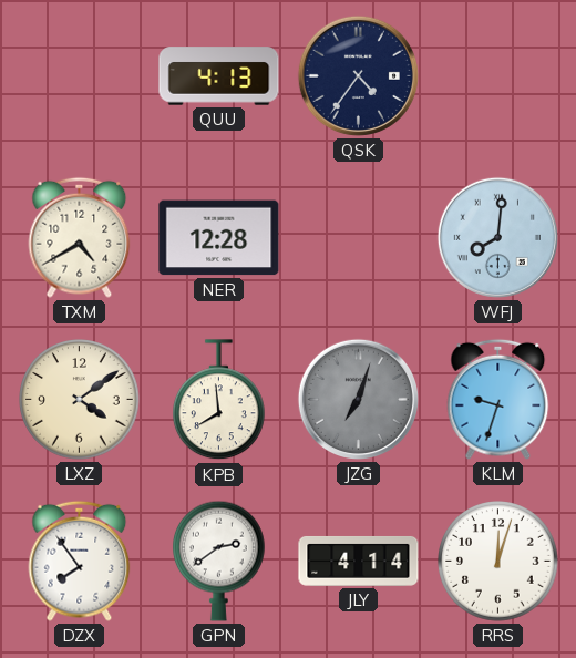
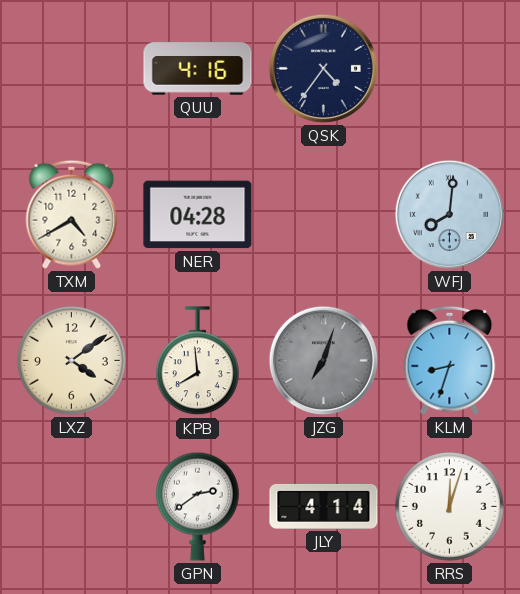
QUU: 4:13 -> 4:16
NER: 12:28 -> 04:28
KLM: 9:33 -> 8:33
DZX: 7:54 -> none
